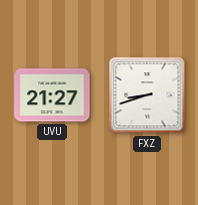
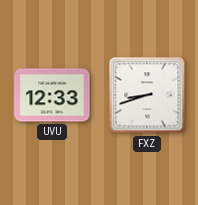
UVU: 21:27 -> 12:33
